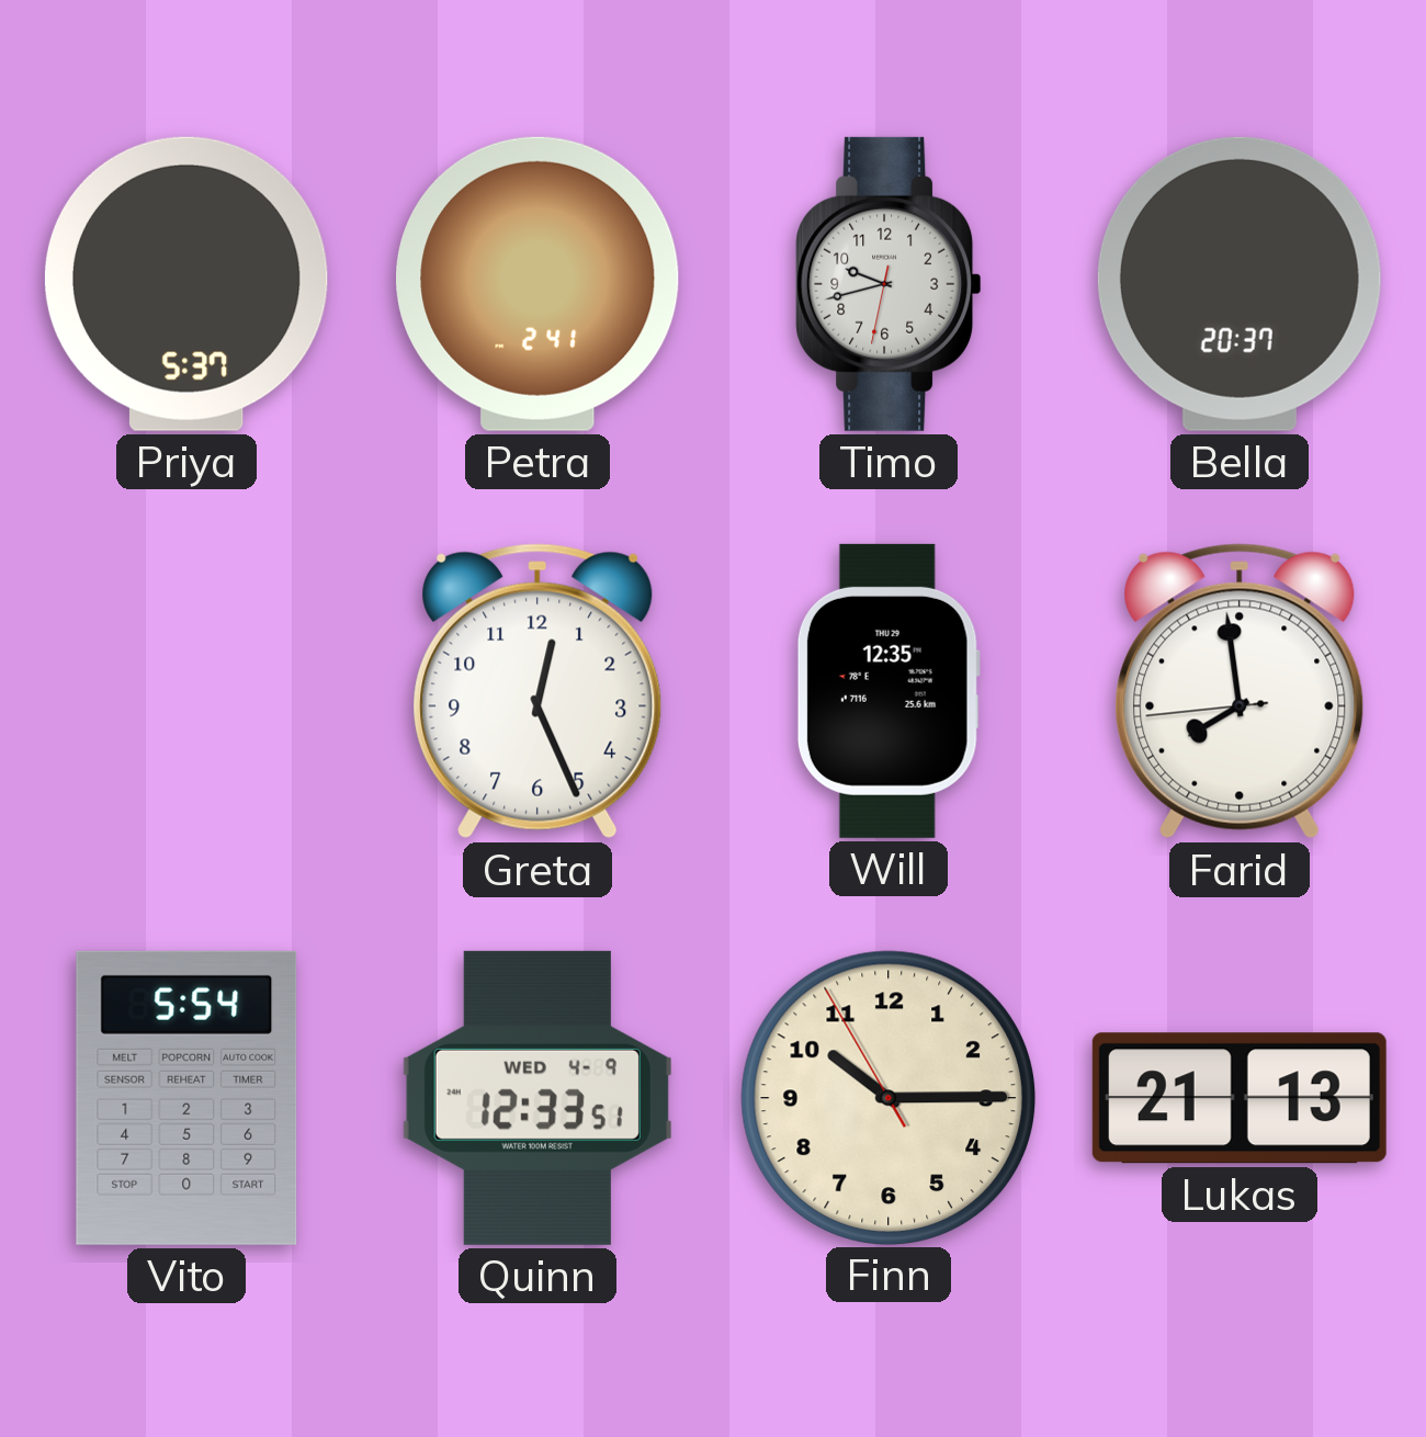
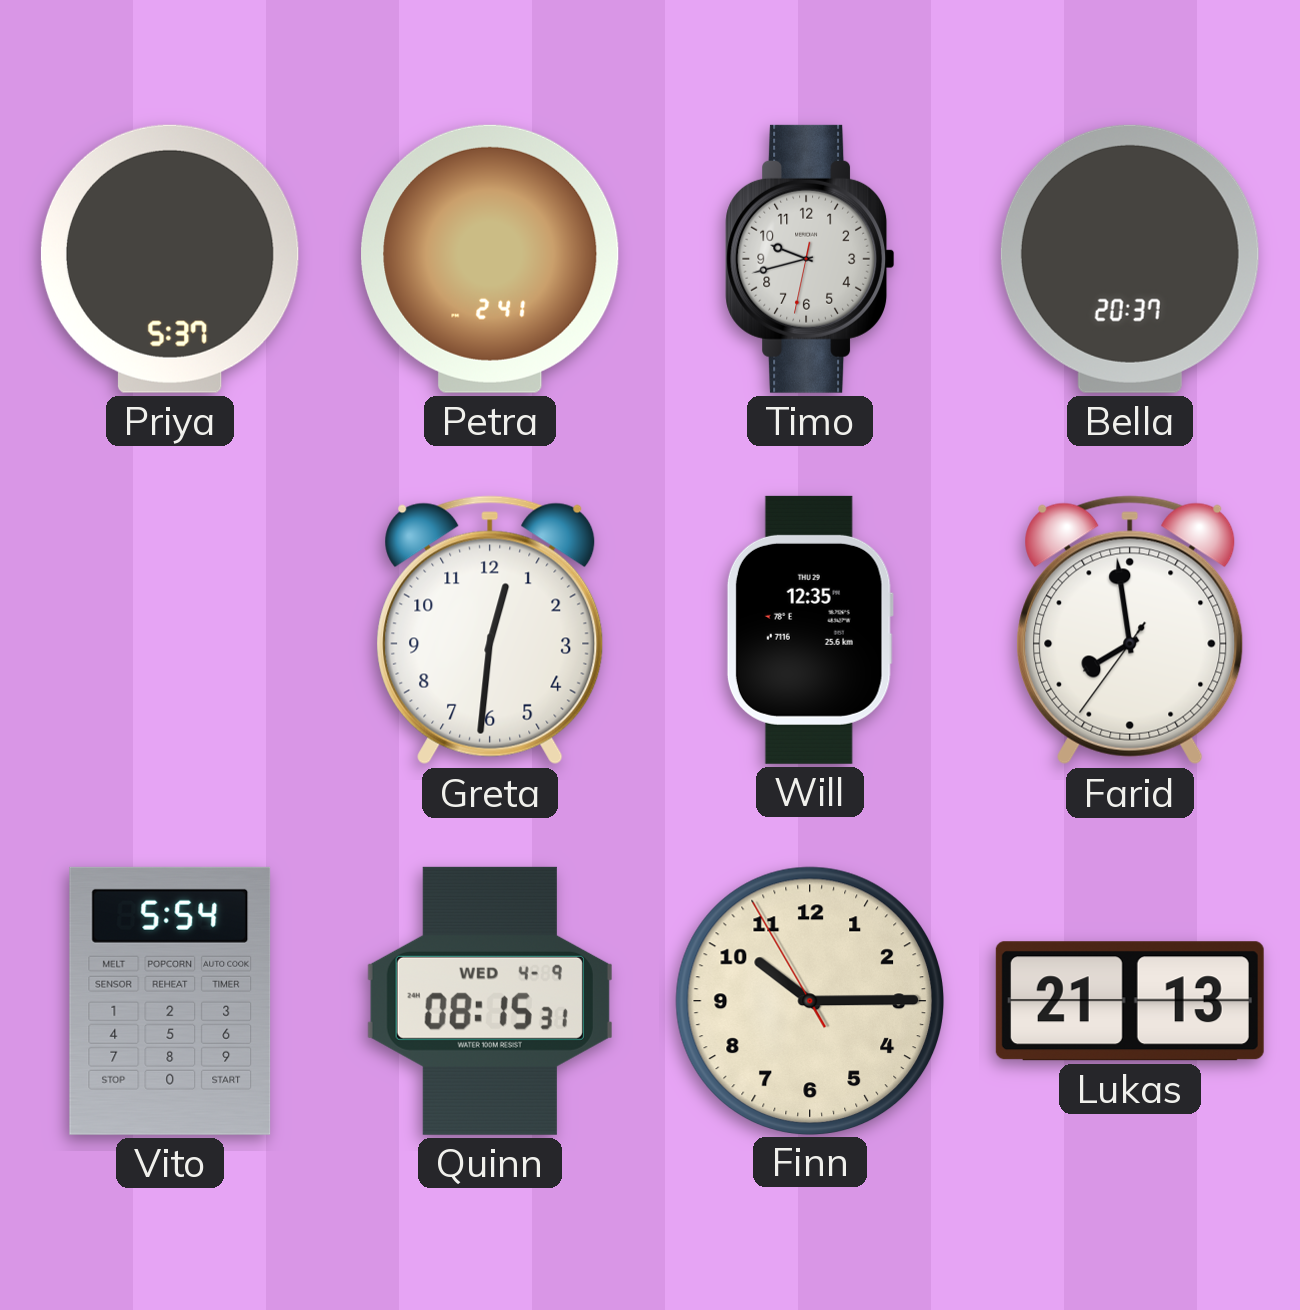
Greta: 12:26 -> 12:31
Farid: 7:58:44 -> 7:58:36
Quinn: 12:33 -> 08:15
